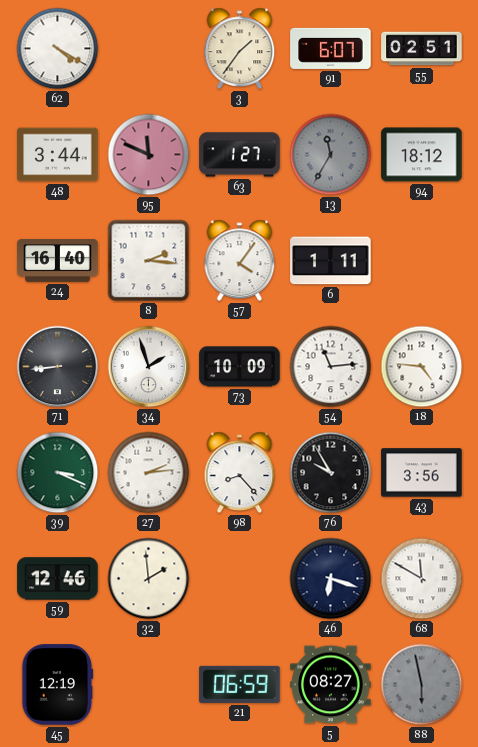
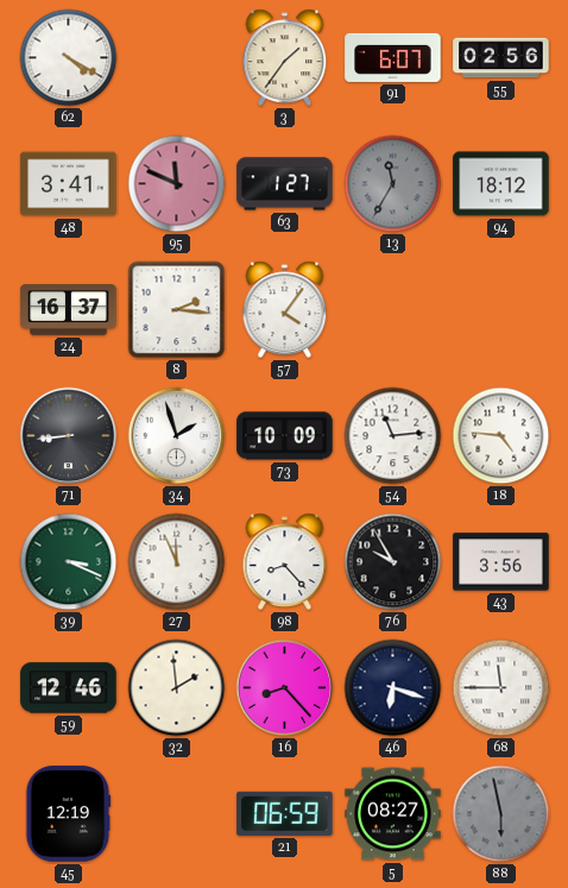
55: 02:51 -> 02:56
48: 3:44 -> 3:41
24: 16:40 -> 16:37
6: 1:11 -> none
27: 2:14 -> 11:56
16: none -> 8:23
68: 11:50 -> 11:45
